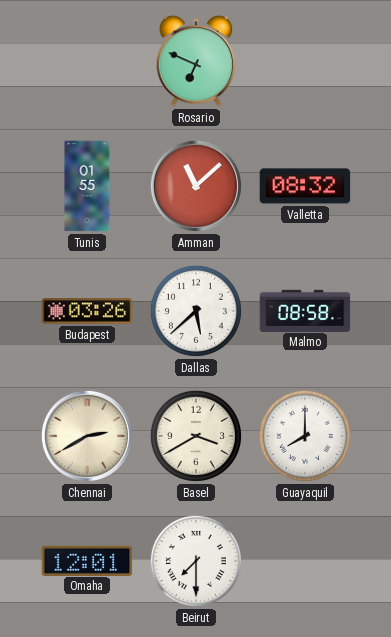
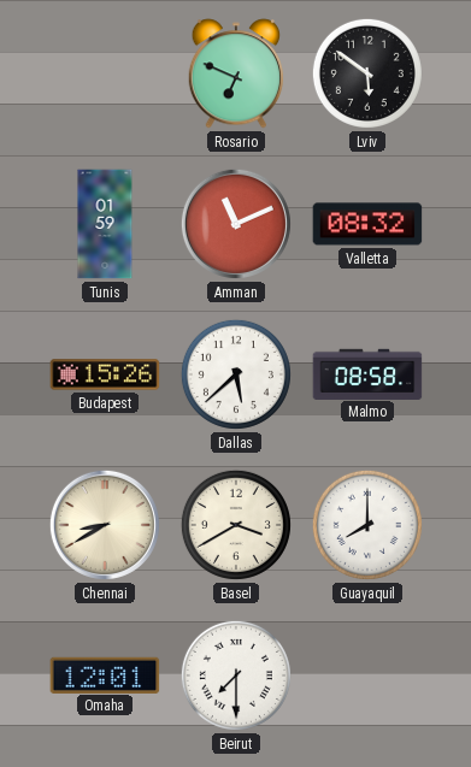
Lviv: none -> 5:51
Tunis: 01:55 -> 01:59
Amman: 11:08 -> 11:11
Budapest: 03:26 -> 15:26
Chennai: 2:40 -> 8:40
